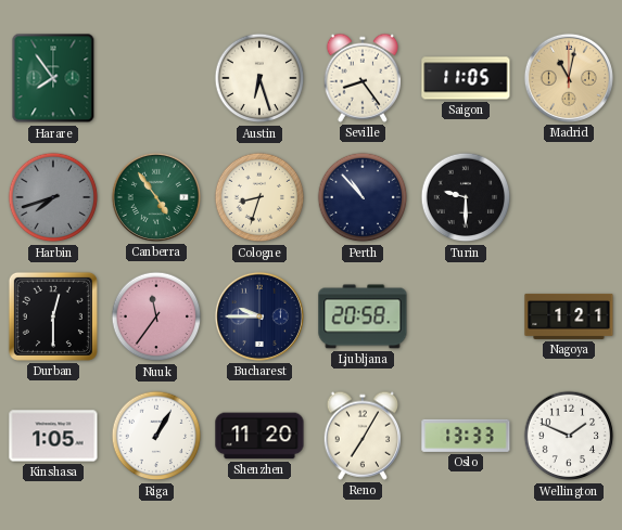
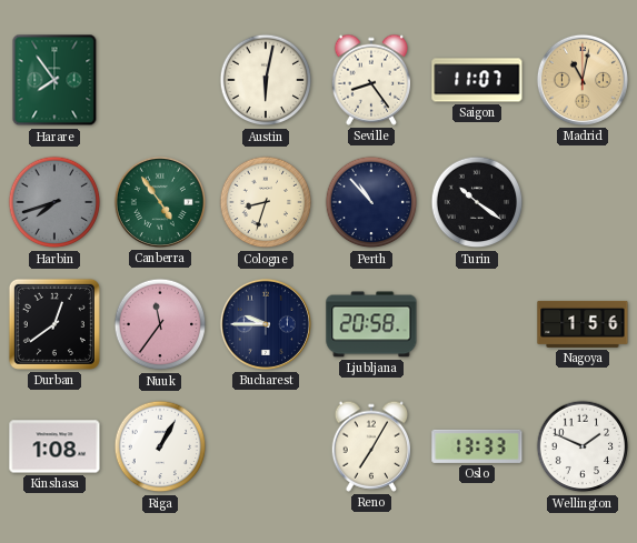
Austin: 6:27 -> 6:02
Saigon: 11:05 -> 11:07
Turin: 9:30 -> 10:21
Durban: 12:30 -> 12:39
Nagoya: 1:21 -> 1:56
Kinshasa: 1:05 -> 1:08
Shenzhen: 11:20 -> none
